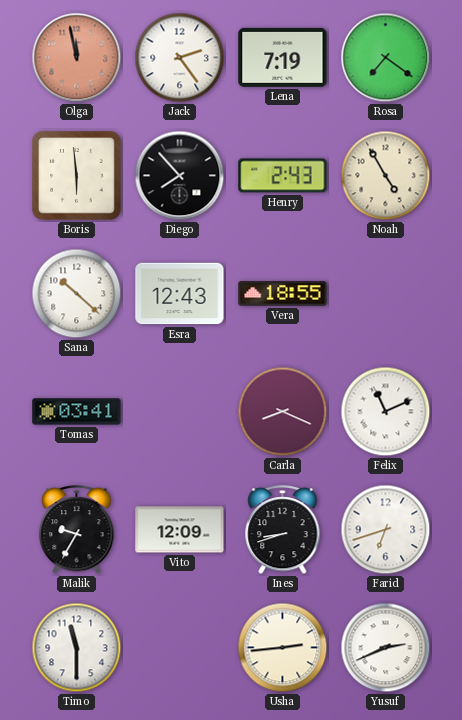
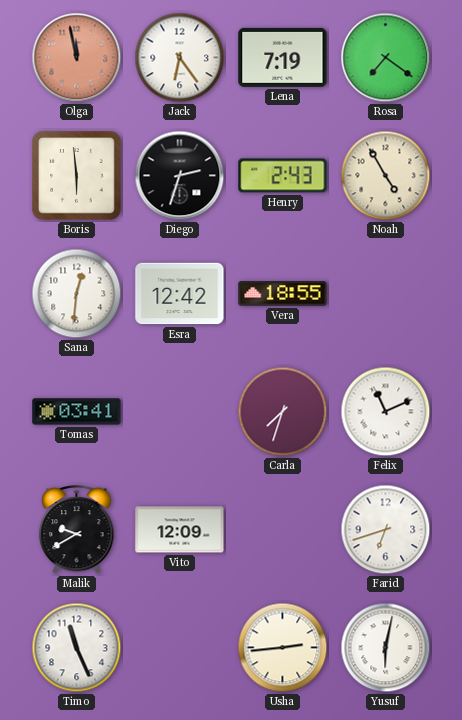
Jack: 2:24 -> 6:24
Diego: 7:53 -> 2:33
Sana: 10:22 -> 12:31
Esra: 12:43 -> 12:42
Carla: 8:19 -> 7:33
Malik: 9:35 -> 9:40
Ines: 8:42 -> none
Timo: 11:30 -> 11:26
Yusuf: 2:41 -> 6:02
